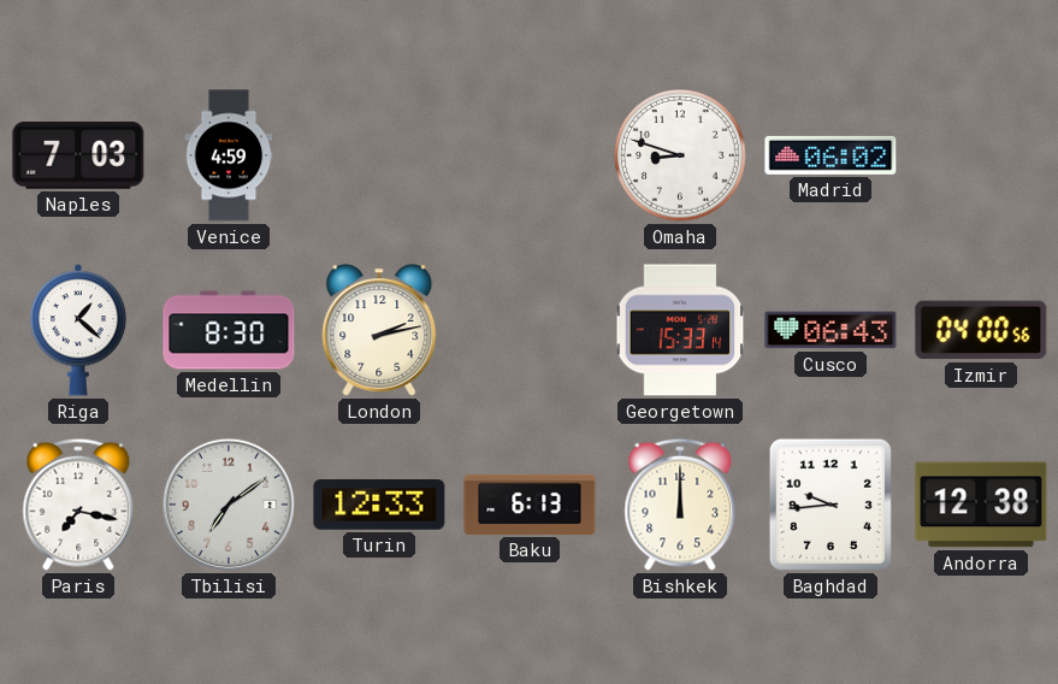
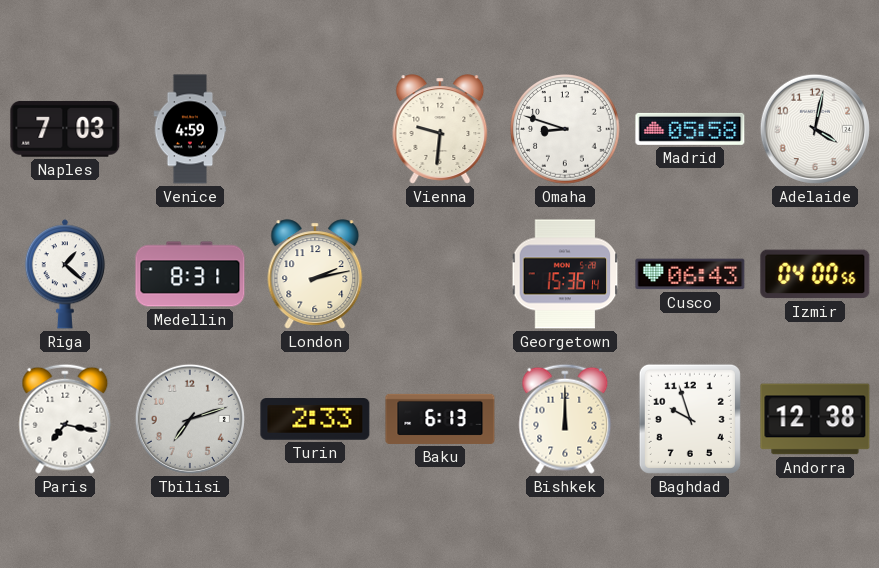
Vienna: none -> 9:31
Madrid: 06:02 -> 05:58
Adelaide: none -> 4:02
Medellin: 8:30 -> 8:31
Georgetown: 15:33 -> 15:36
Tbilisi: 7:09 -> 7:12
Turin: 12:33 -> 2:33
Baghdad: 9:44 -> 9:57
